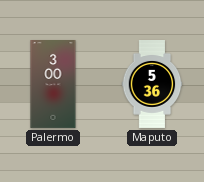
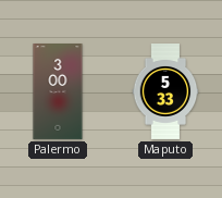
Maputo: 5:36 -> 5:33
